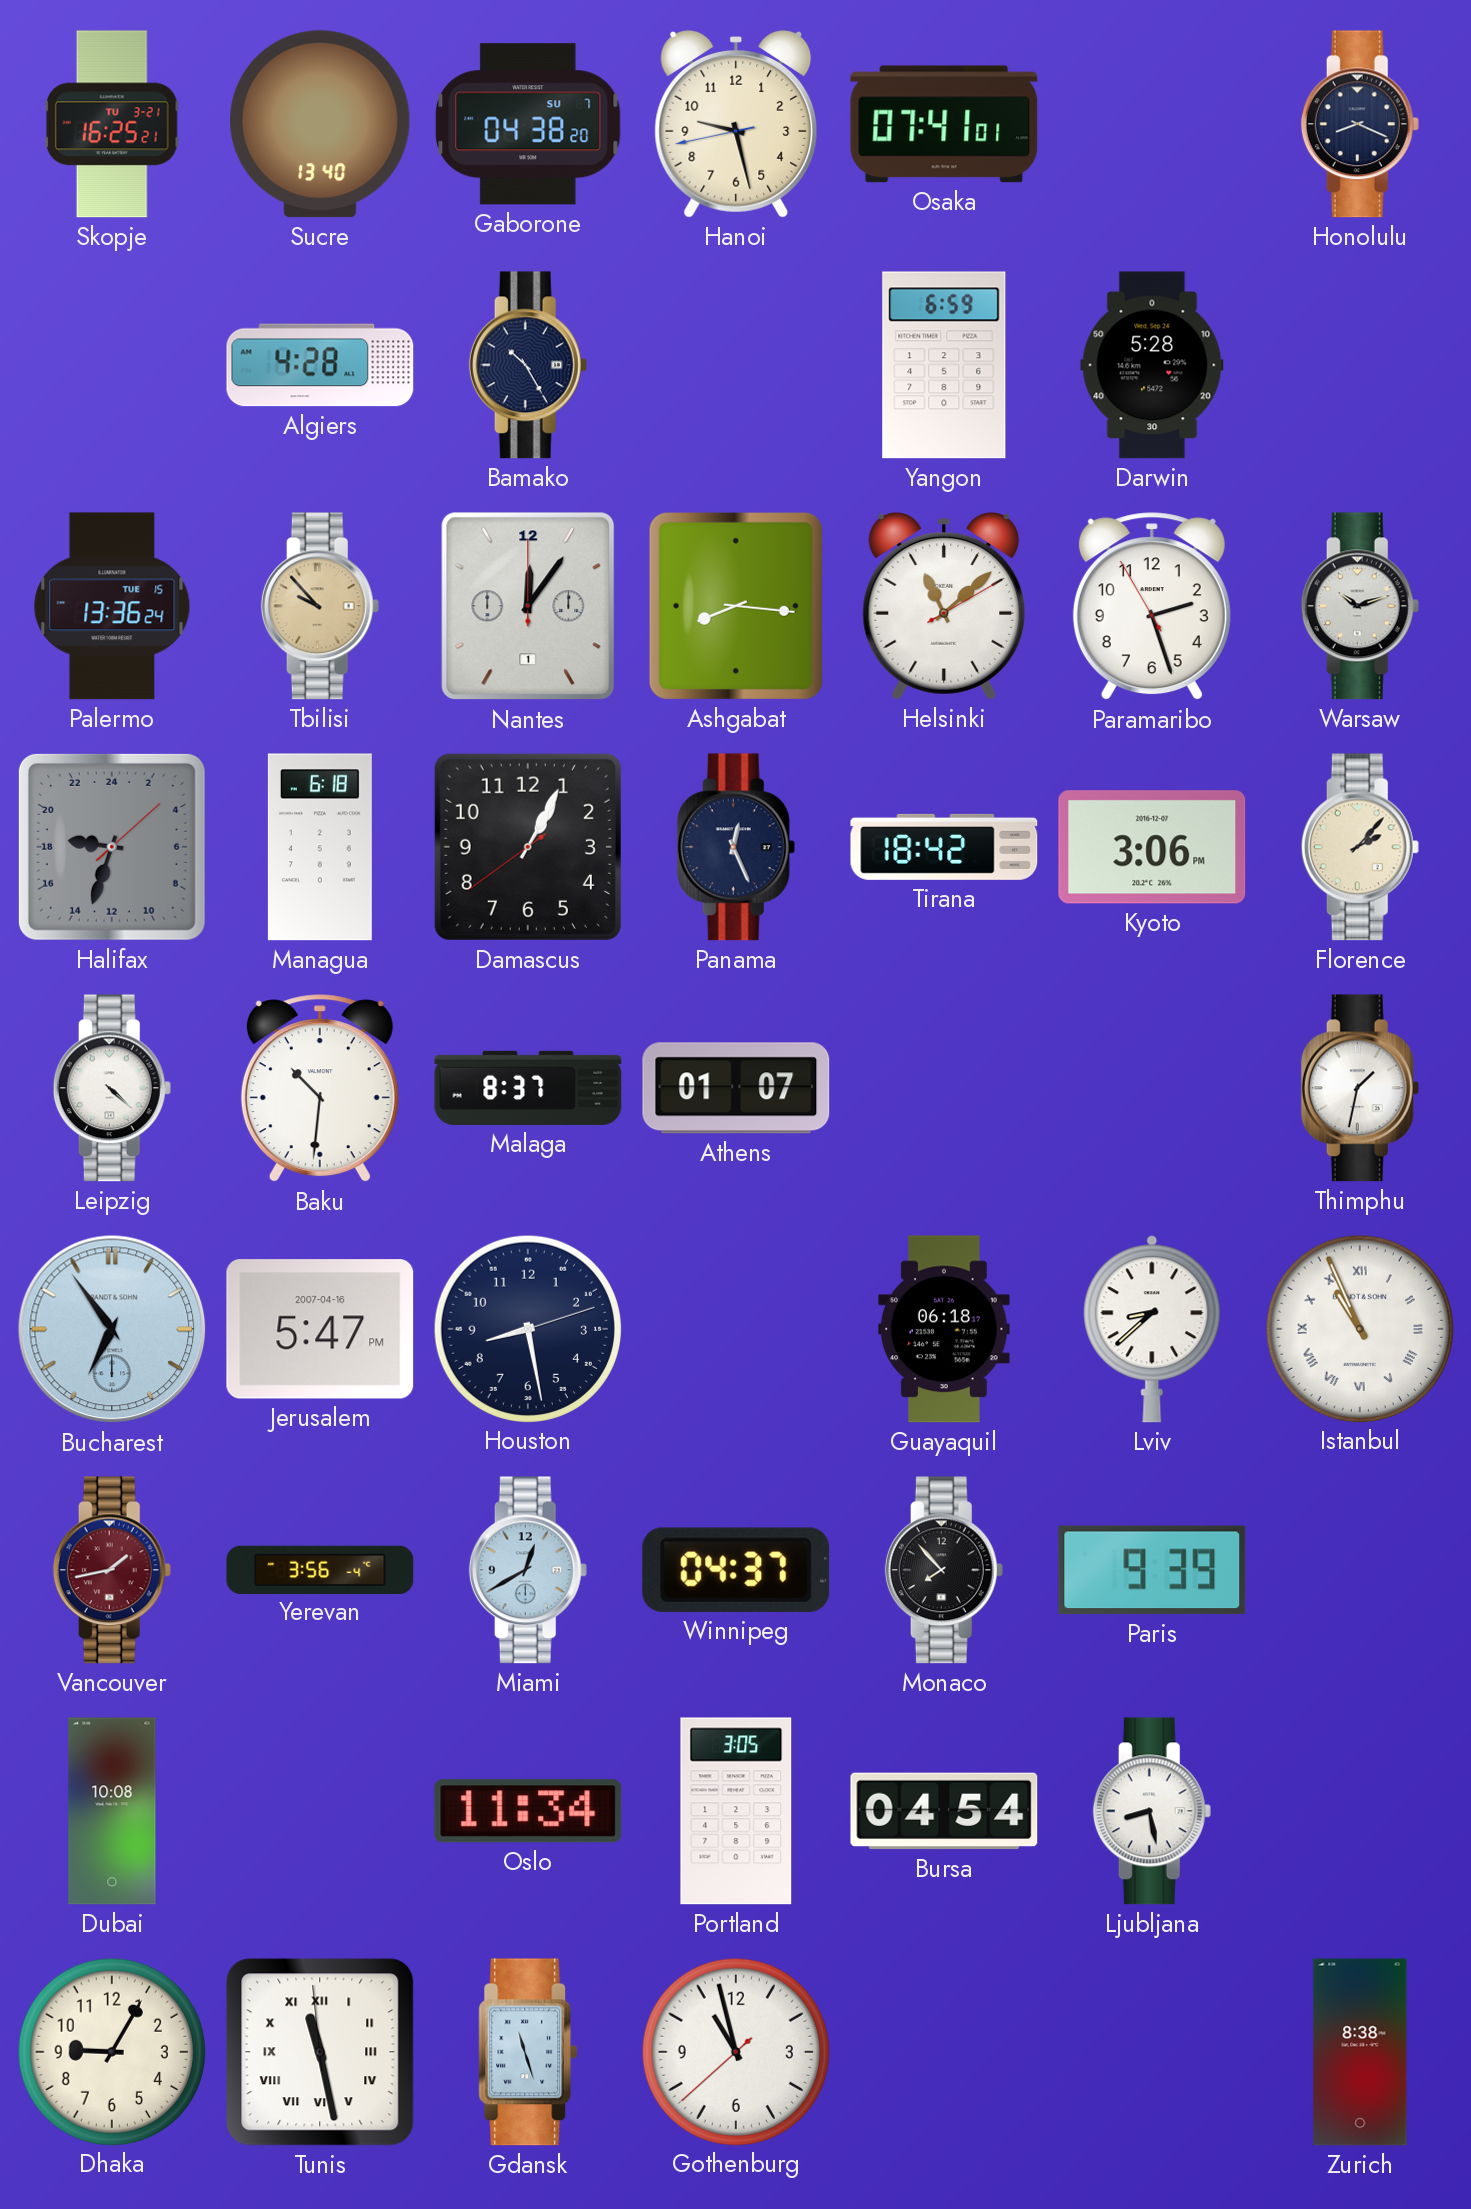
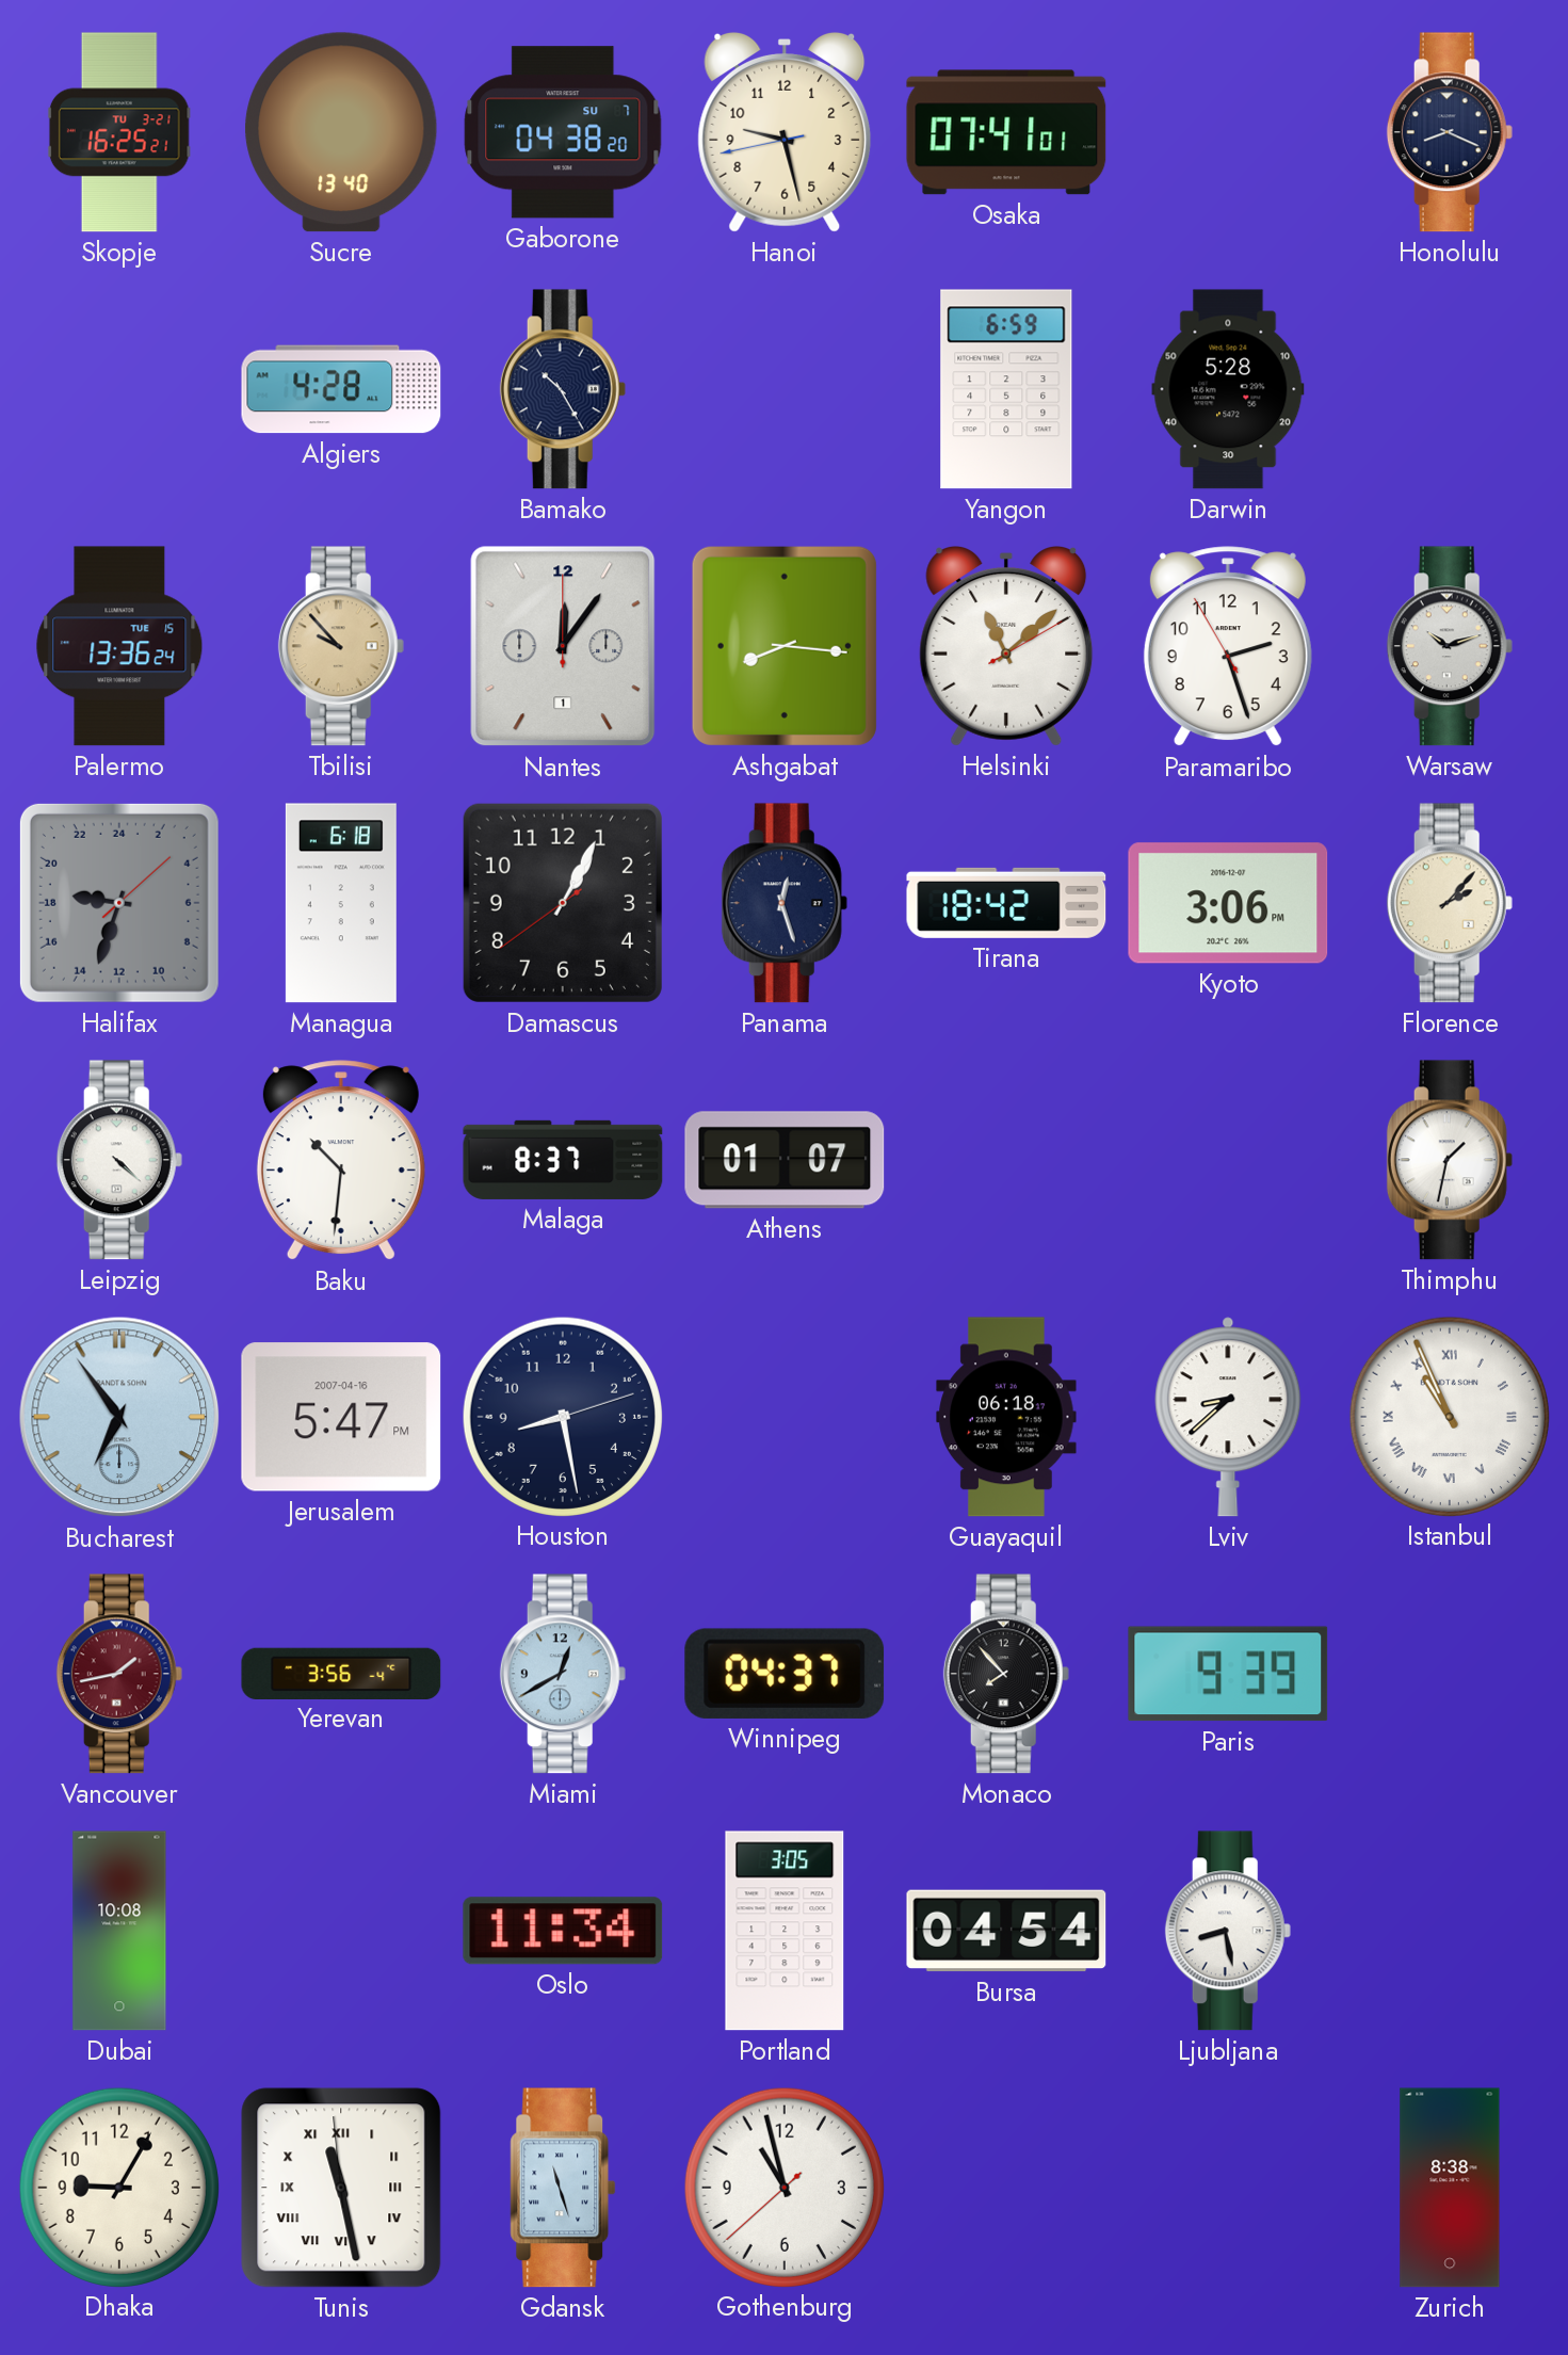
Panama: 12:26 -> 12:27
